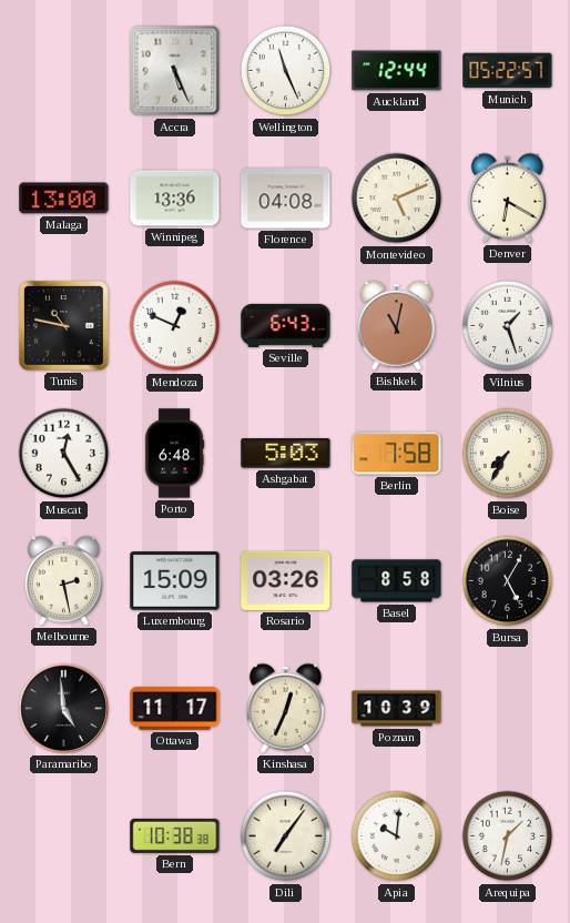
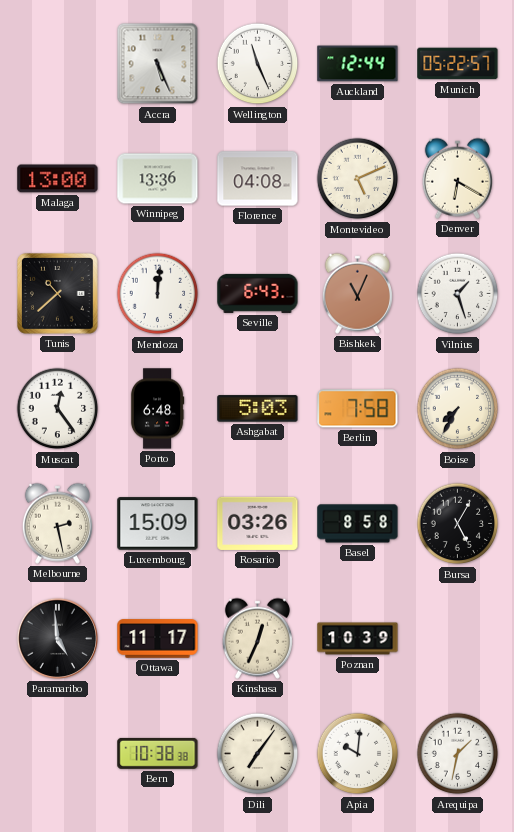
Tunis: 10:47 -> 10:38
Mendoza: 12:49 -> 12:01
Bishkek: 11:02 -> 11:04
Muscat: 12:25 -> 12:24
